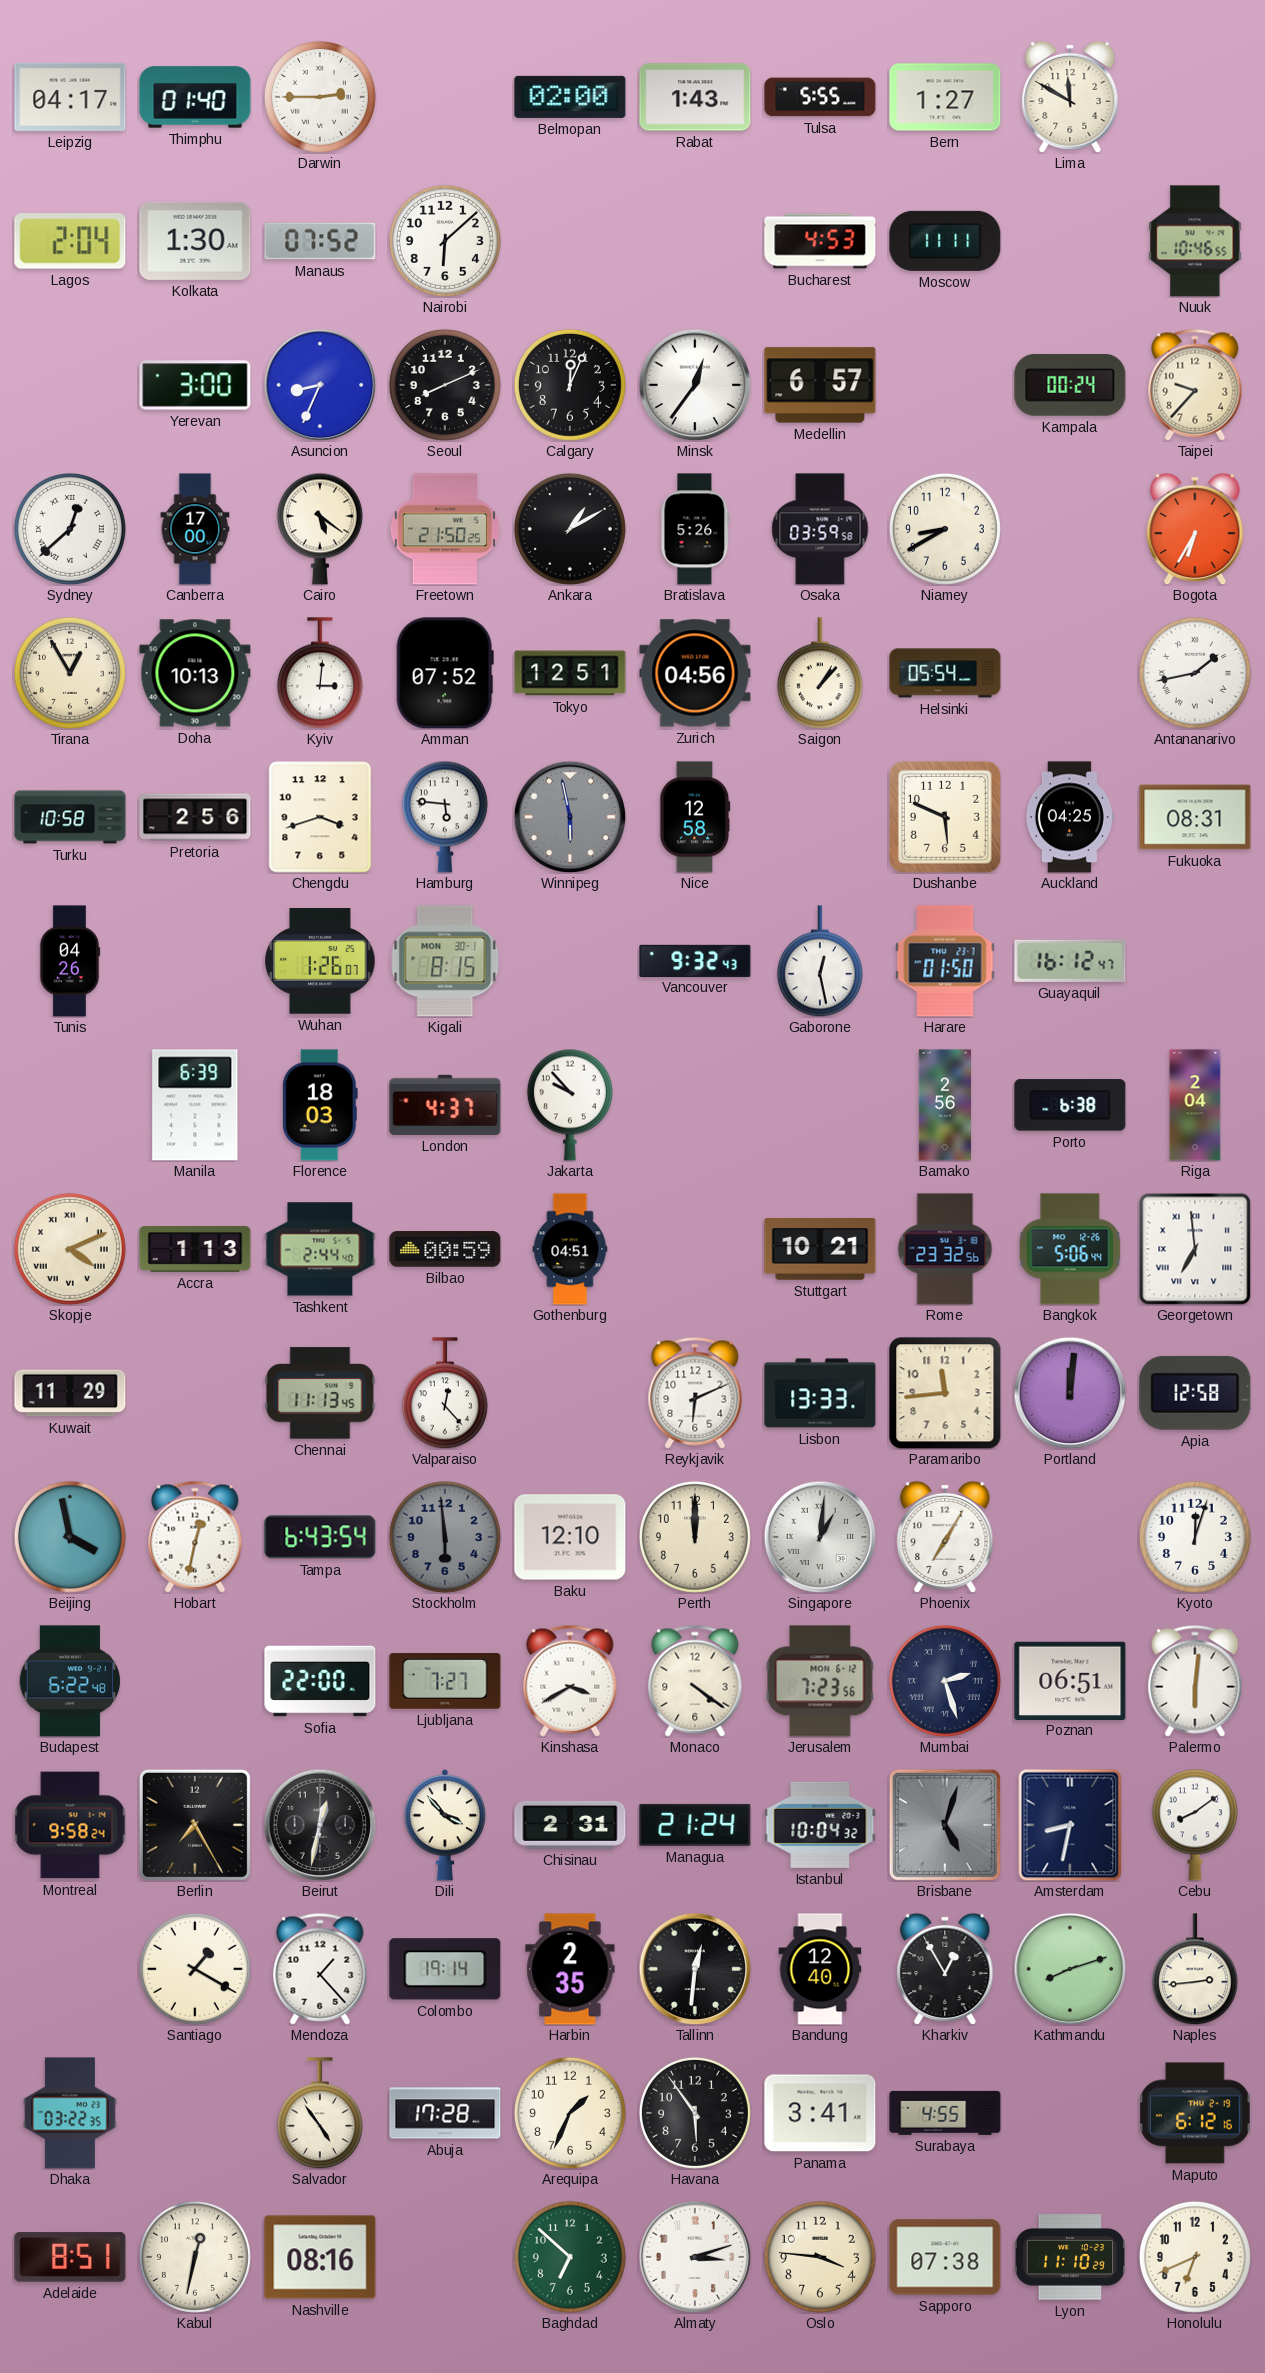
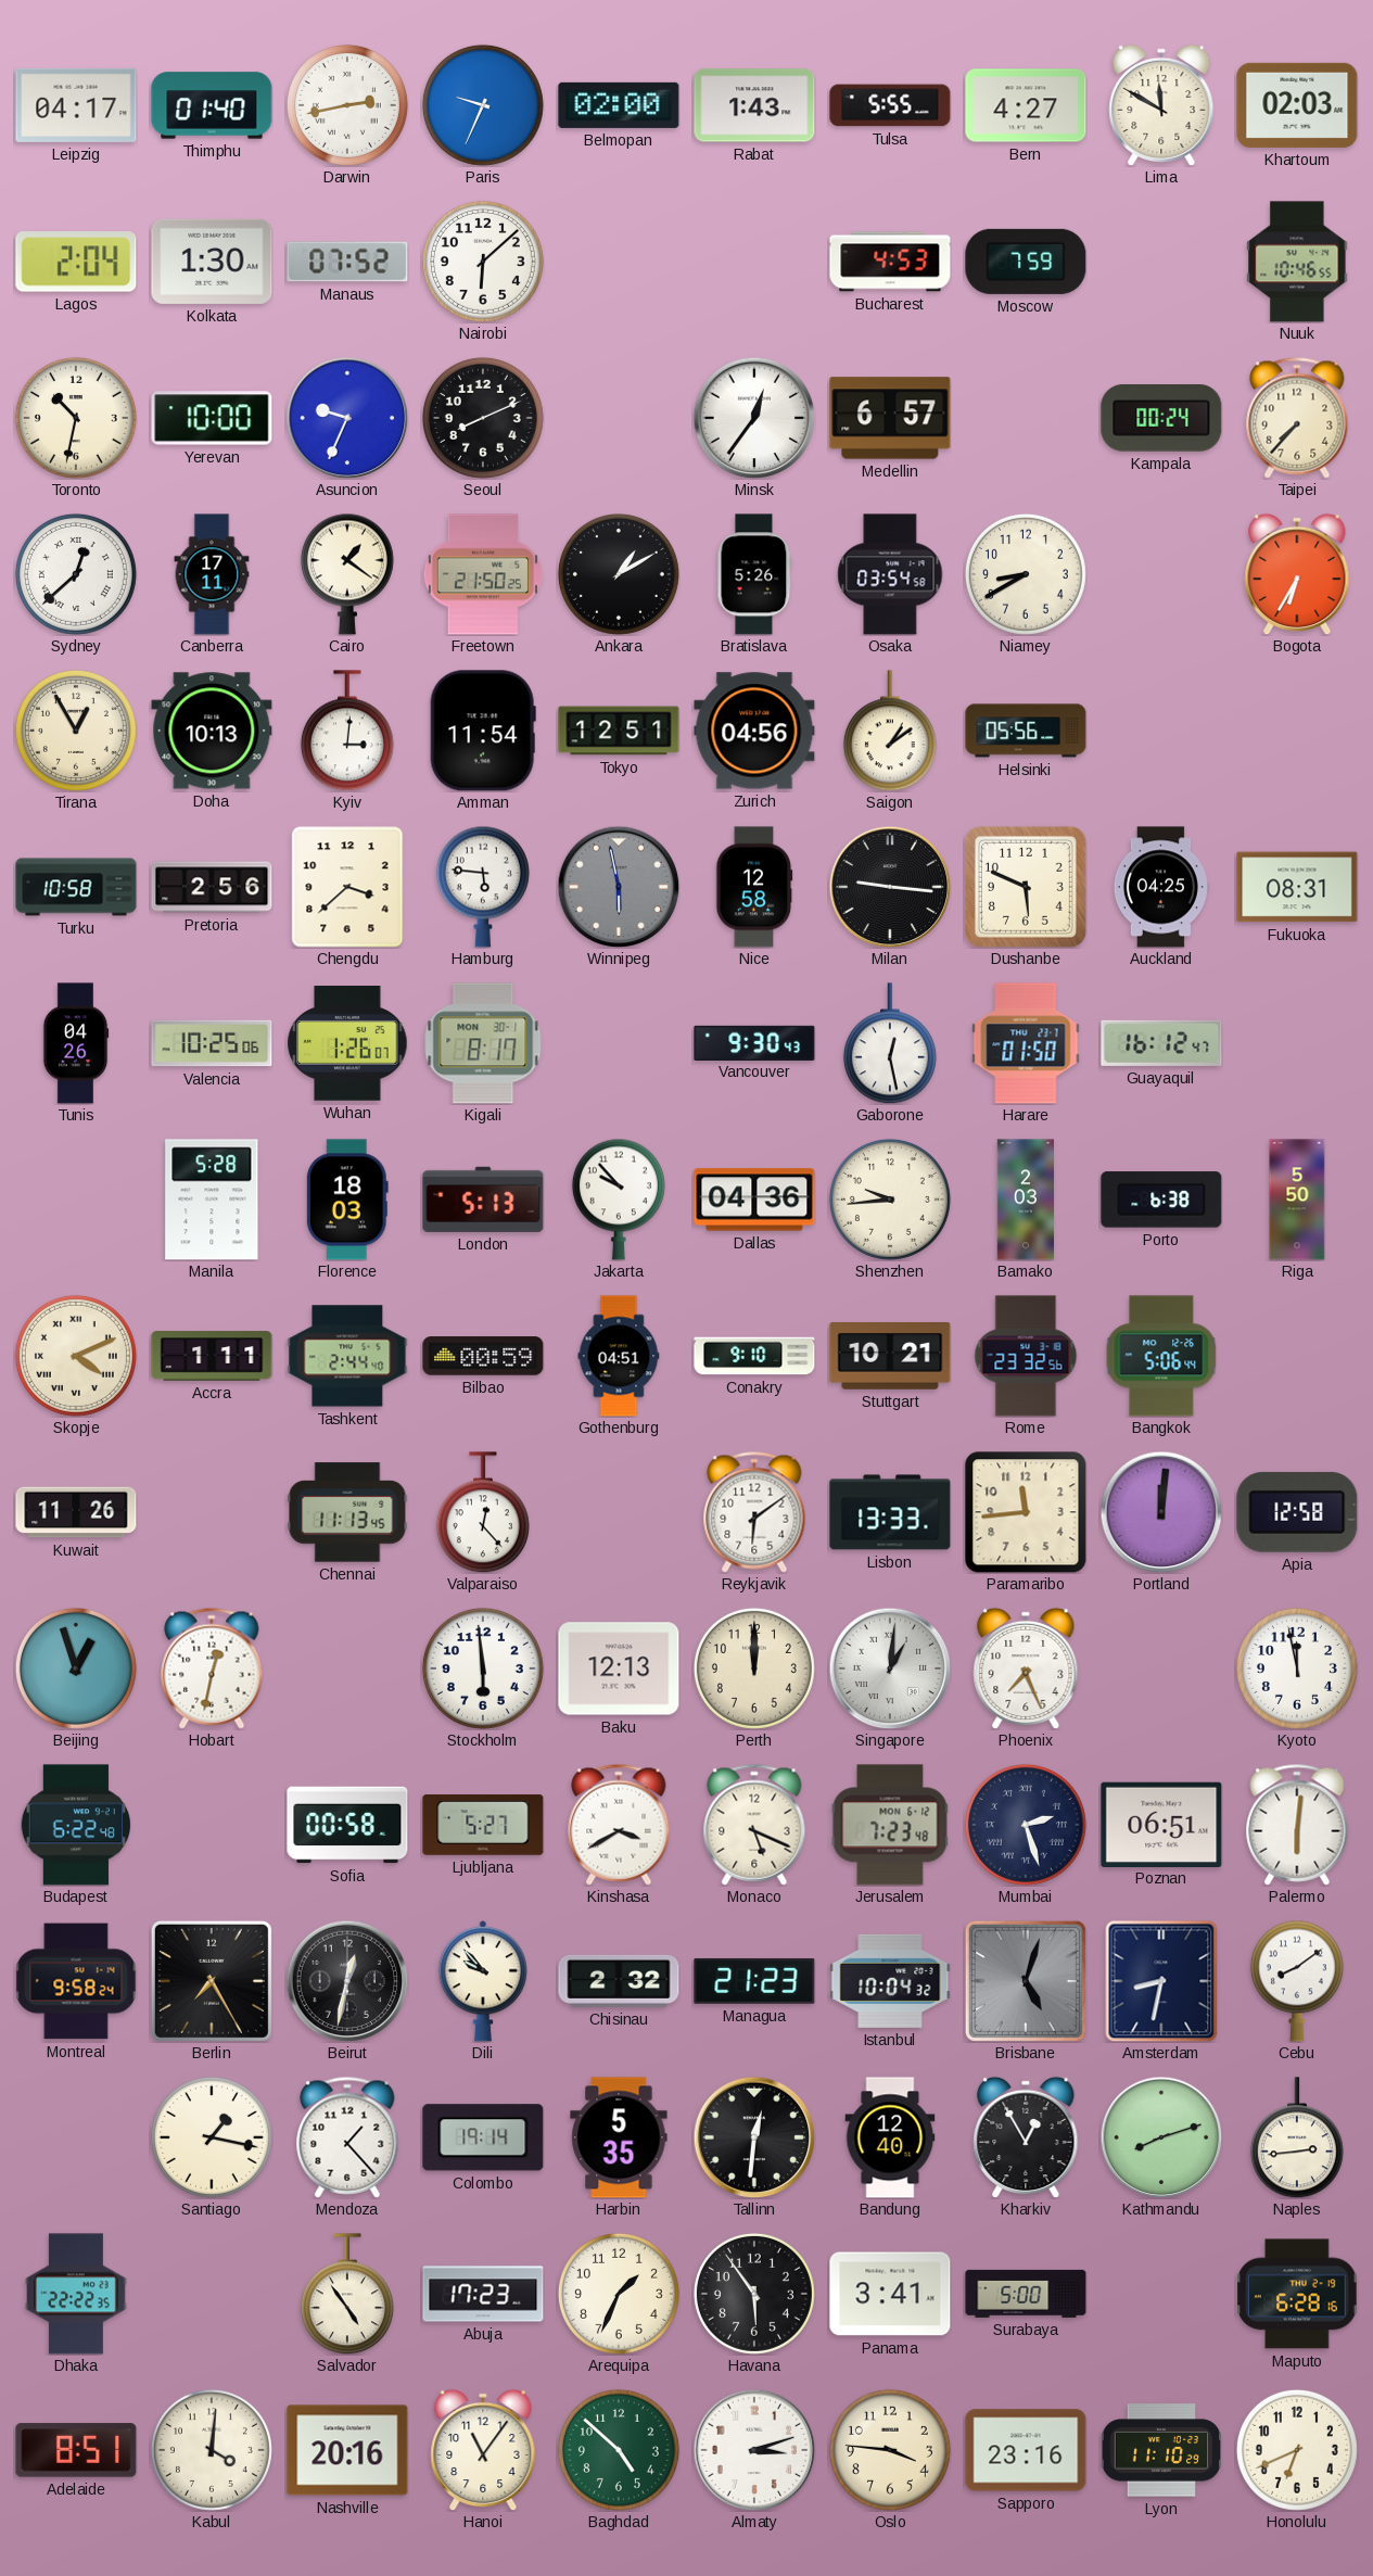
Darwin: 2:45 -> 2:43
Paris: none -> 9:34
Bern: 1:27 -> 4:27
Khartoum: none -> 02:03
Moscow: 11:11 -> 7:59
Toronto: none -> 10:32
Yerevan: 3:00 -> 10:00
Asuncion: 8:34 -> 9:34
Calgary: 12:04 -> none
Taipei: 9:37 -> 7:37
Canberra: 17:00 -> 17:11
Cairo: 5:21 -> 1:21
Osaka: 03:59 -> 03:54
Amman: 07:52 -> 11:54
Saigon: 1:07 -> 1:09
Helsinki: 05:54 -> 05:56
Antananarivo: 1:43 -> none
Chengdu: 3:42 -> 3:38
Milan: none -> 9:16
Valencia: none -> 10:25
Kigali: 8:15 -> 8:17
Vancouver: 9:32 -> 9:30
Manila: 6:39 -> 5:28
London: 4:37 -> 5:13
Dallas: none -> 04:36
Shenzhen: none -> 9:44
Bamako: 2:56 -> 2:03
Riga: 2:04 -> 5:50
Accra: 1:13 -> 1:11
Conakry: none -> 9:10
Georgetown: 6:59 -> none
Kuwait: 11:29 -> 11:26
Reykjavik: 6:11 -> 6:09
Beijing: 3:58 -> 12:57
Tampa: 6:43 -> none
Stockholm dial: grey -> white
Baku: 12:10 -> 12:13
Phoenix: 7:05 -> 7:26
Kyoto: 12:03 -> 11:58
Sofia: 22:00 -> 00:58
Ljubljana: 7:27 -> 5:27
Monaco: 4:21 -> 5:19
Jerusalem: 7:23:56 -> 7:23:48
Dili: 3:53 -> 9:53
Chisinau: 2:31 -> 2:32
Managua: 21:24 -> 21:23
Santiago: 1:20 -> 1:17
Harbin: 2:35 -> 5:35
Dhaka: 03:22 -> 22:22
Abuja: 17:28 -> 17:23
Surabaya: 4:55 -> 5:00
Maputo: 6:12 -> 6:28
Kabul: 12:32 -> 4:01
Nashville: 08:16 -> 20:16
Hanoi: none -> 11:06
Baghdad: 6:52 -> 4:52
Sapporo: 07:38 -> 23:16
